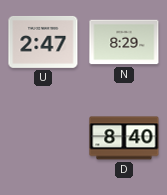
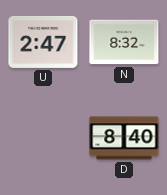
N: 8:29 -> 8:32
